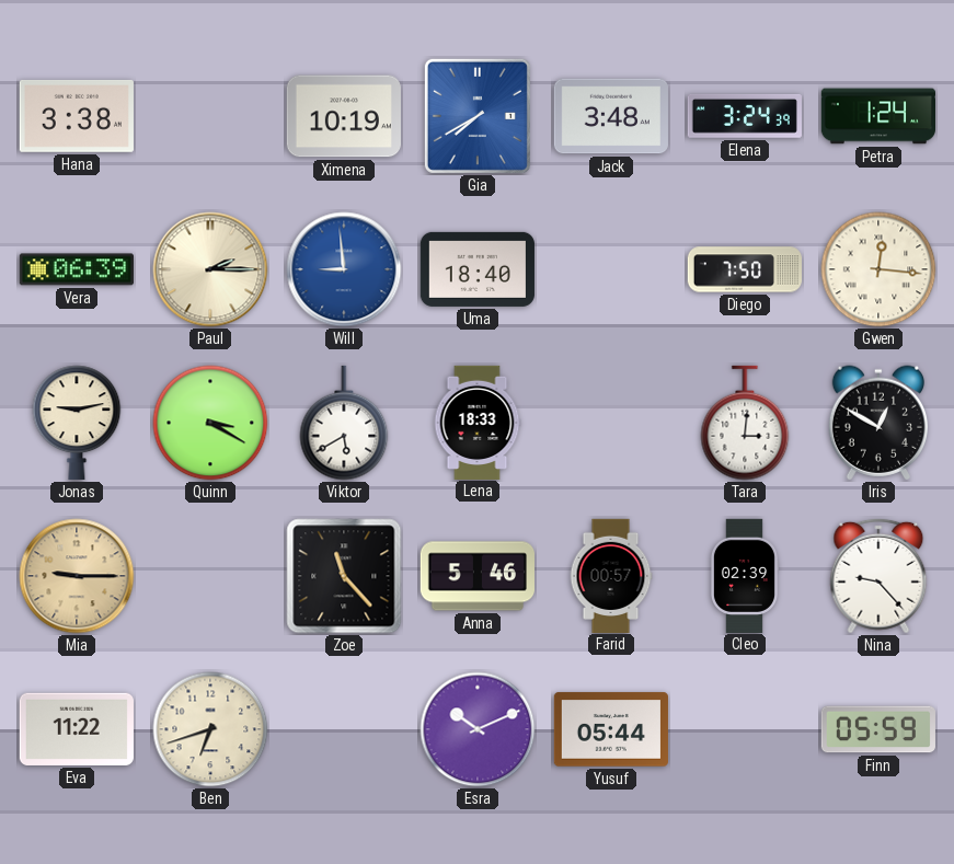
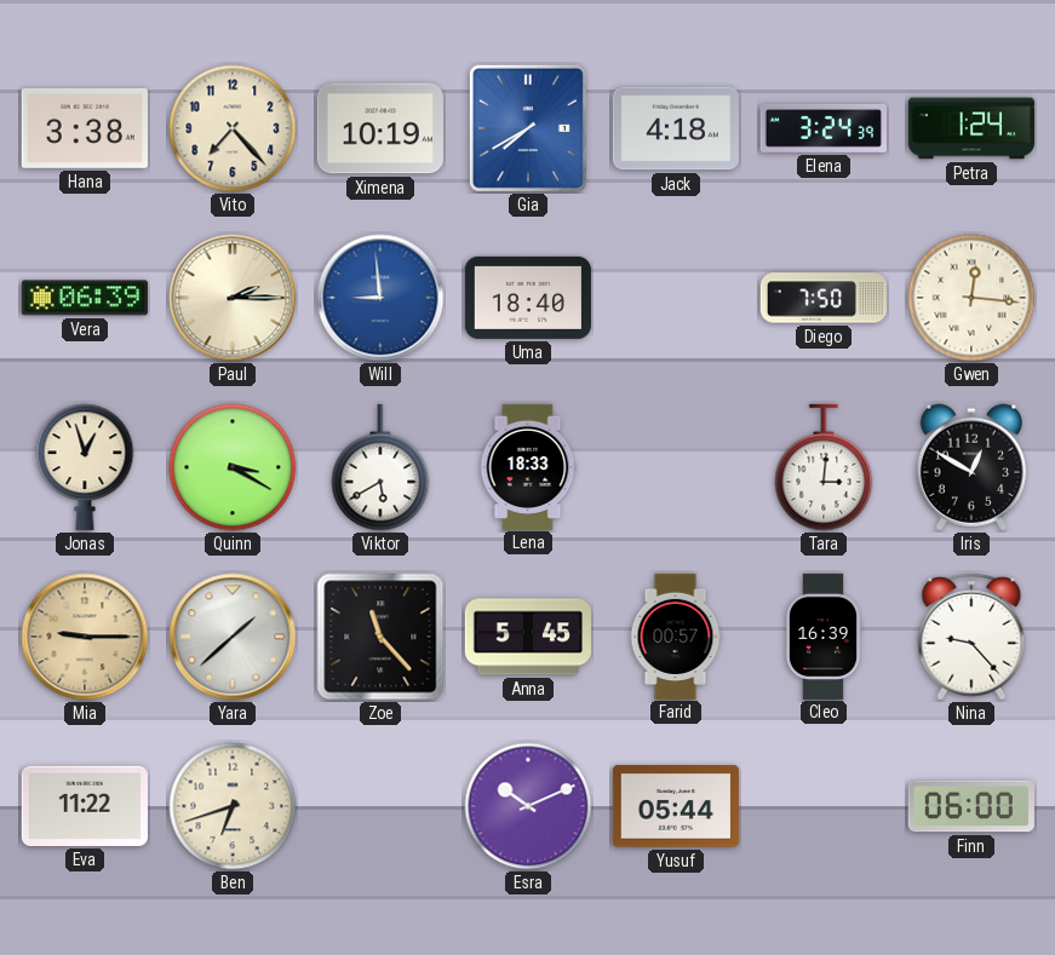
Vito: none -> 7:23
Jack: 3:48 -> 4:18
Jonas: 9:13 -> 12:57
Yara: none -> 1:38
Anna: 5:46 -> 5:45
Cleo: 02:39 -> 16:39
Finn: 05:59 -> 06:00
